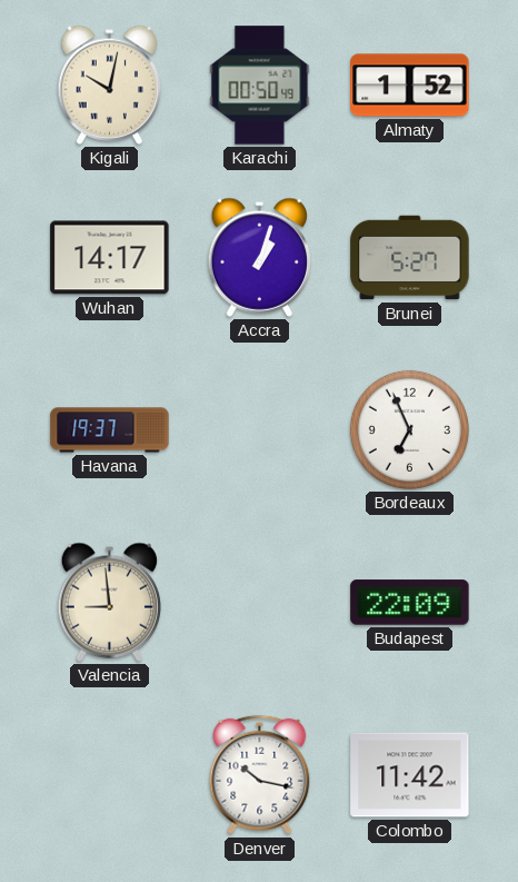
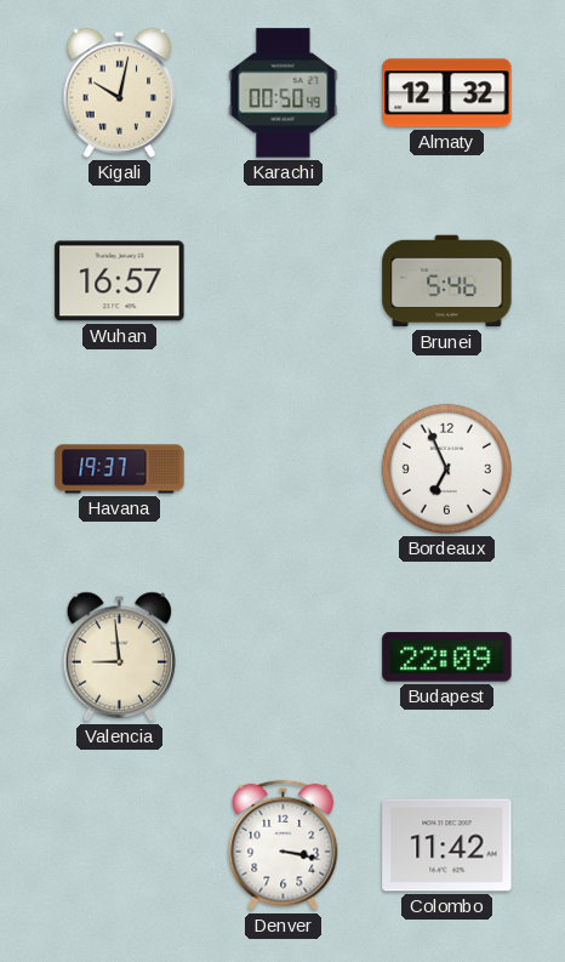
Almaty: 1:52 -> 12:32
Wuhan: 14:17 -> 16:57
Accra: 1:03 -> none
Brunei: 5:27 -> 5:46
Denver: 10:17 -> 3:17
